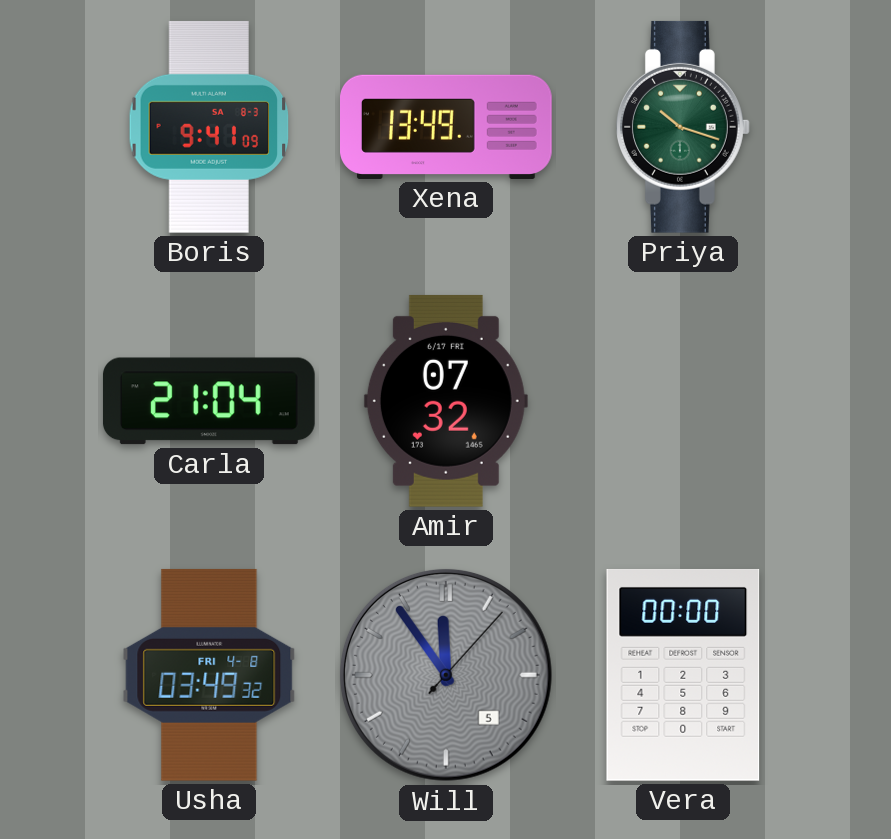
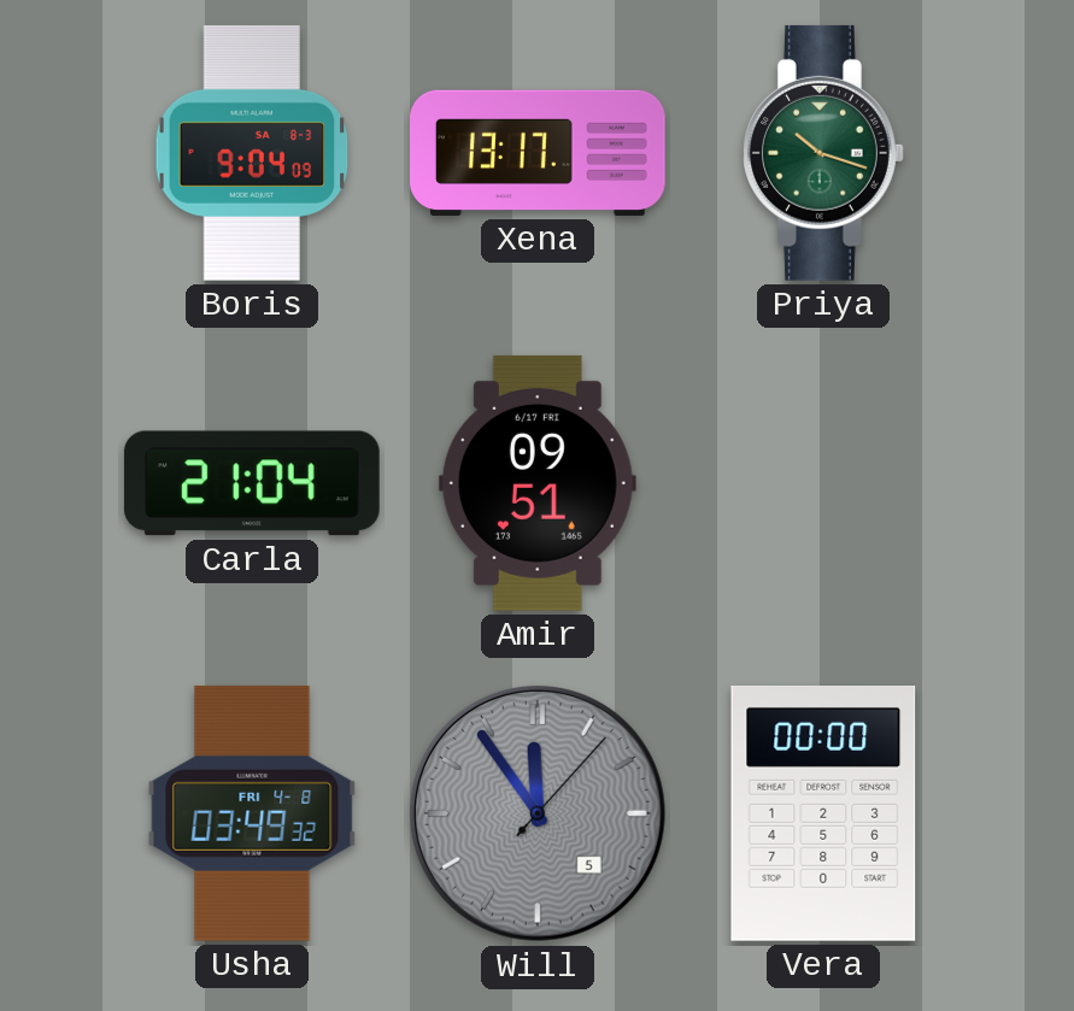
Boris: 9:41 -> 9:04
Xena: 13:49 -> 13:17
Amir: 07:32 -> 09:51
